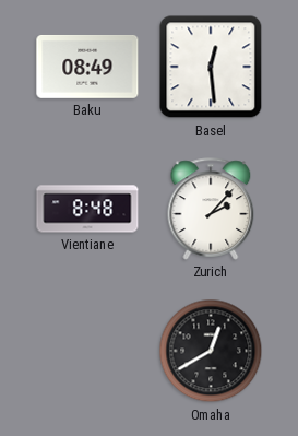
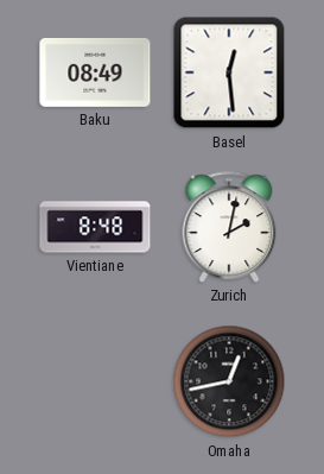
Zurich: 2:07 -> 2:02
Omaha: 12:40 -> 12:43
